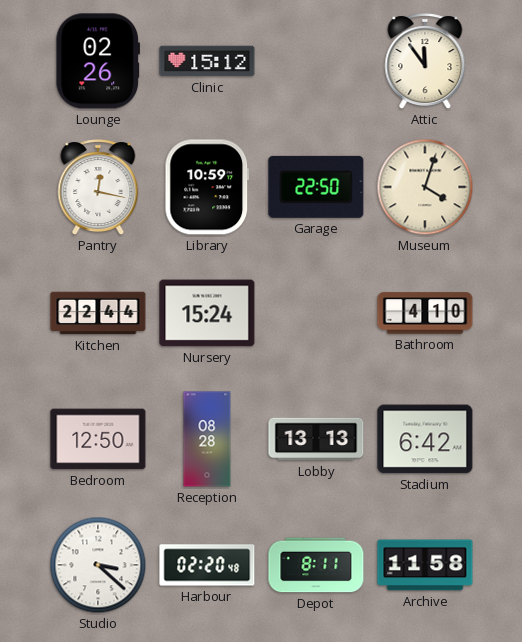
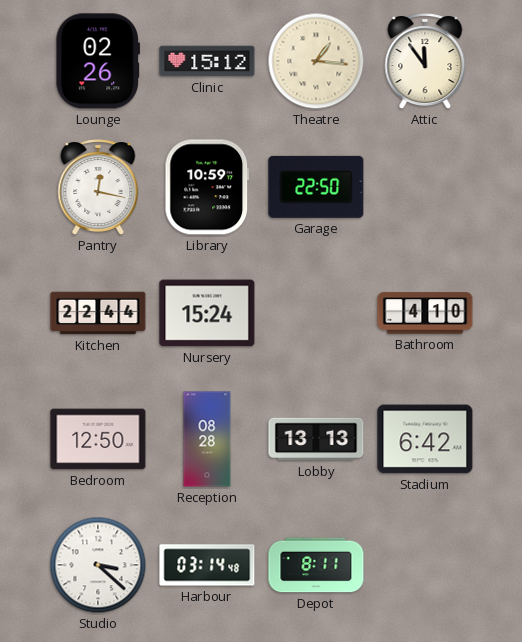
Theatre: none -> 1:16
Museum: 4:03 -> none
Harbour: 02:20 -> 03:14
Archive: 11:58 -> none
